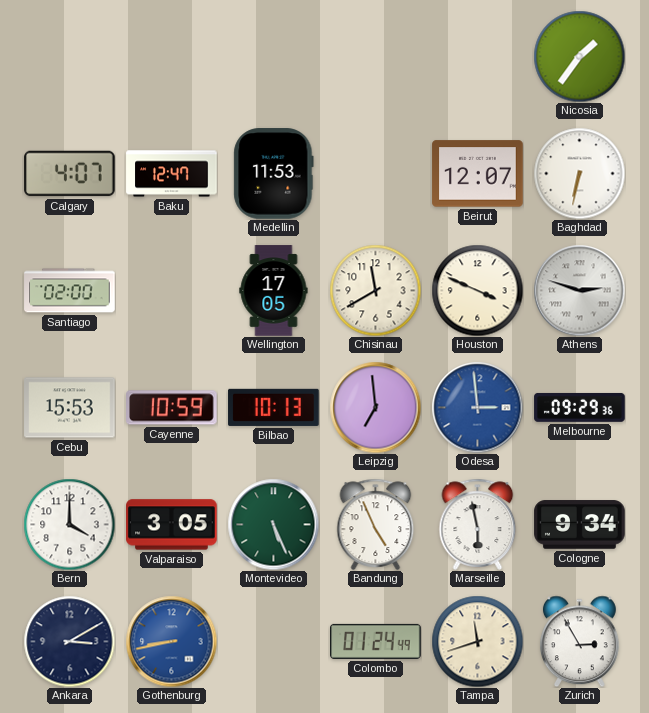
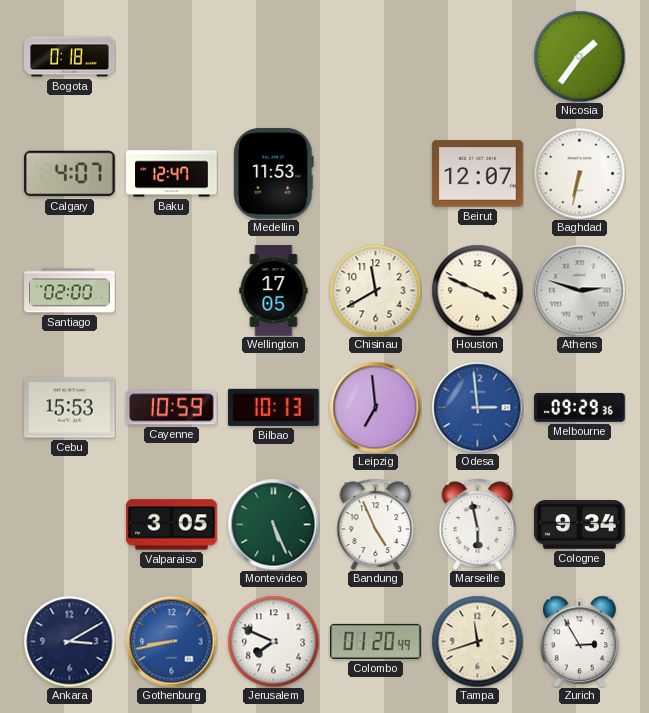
Bogota: none -> 0:18
Bern: 4:00 -> none
Jerusalem: none -> 7:49
Colombo: 01:24 -> 01:20
